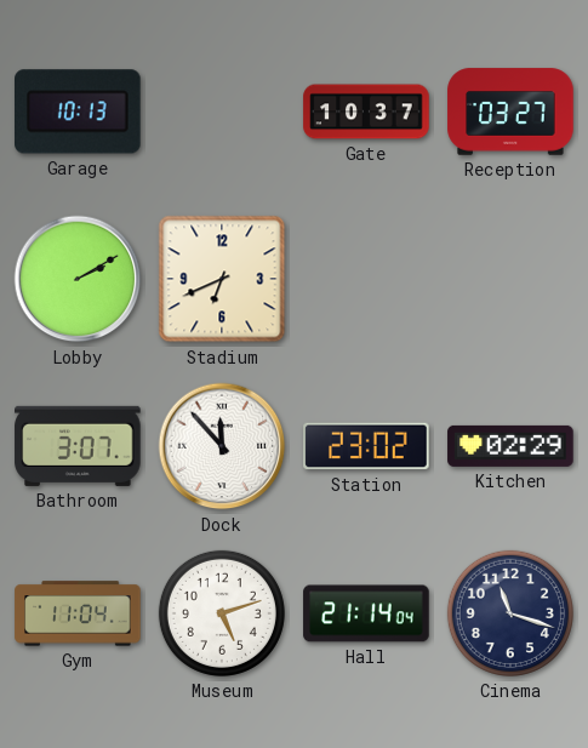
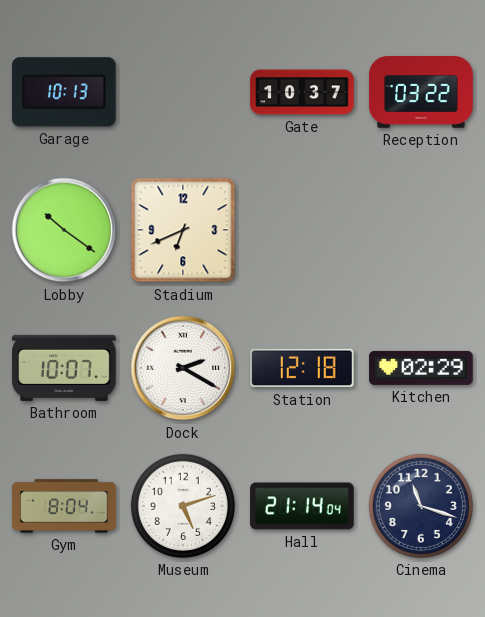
Reception: 03:27 -> 03:22
Lobby: 2:10 -> 10:21
Bathroom: 3:07 -> 10:07
Dock: 11:53 -> 2:20
Station: 23:02 -> 12:18
Gym: 11:04 -> 8:04
